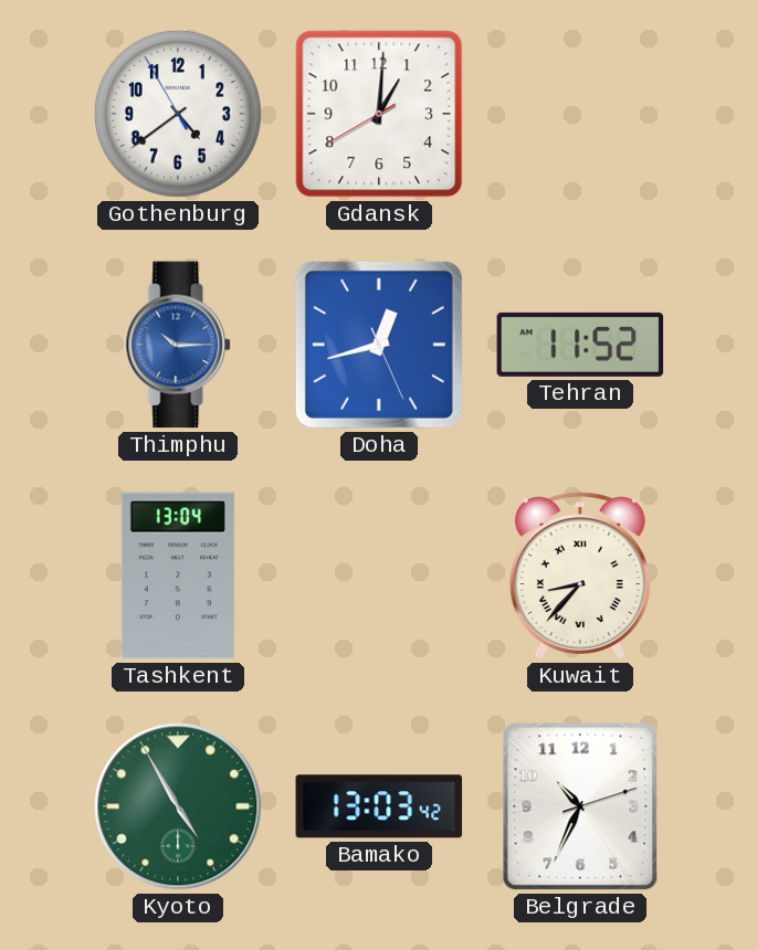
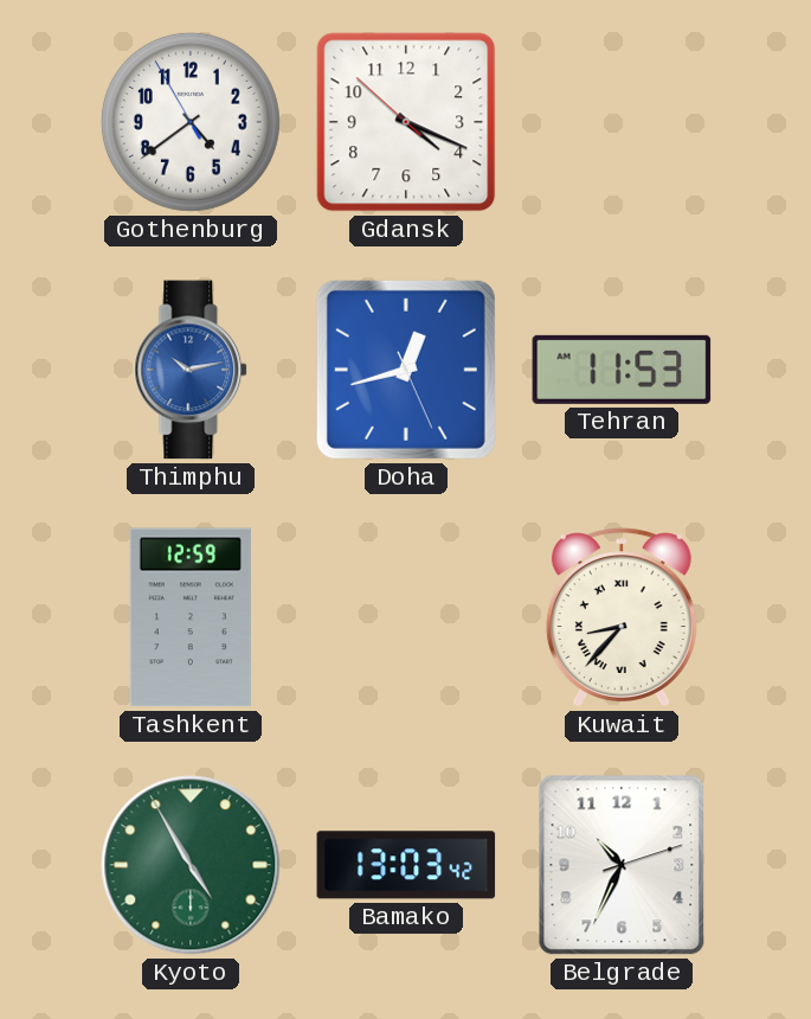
Gdansk: 1:00 -> 4:18
Thimphu: 10:15 -> 10:13
Tehran: 11:52 -> 11:53
Tashkent: 13:04 -> 12:59
